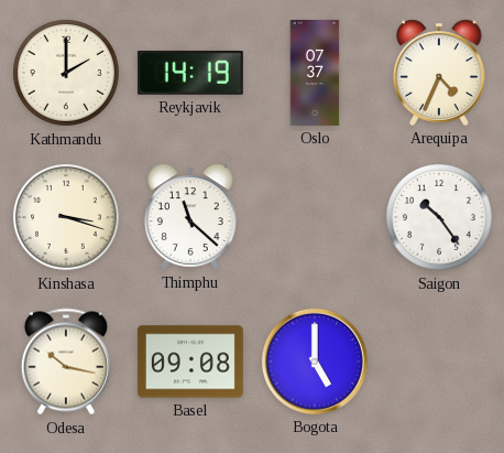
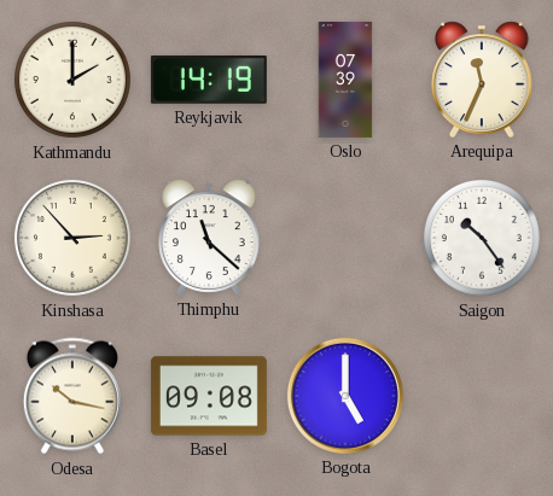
Oslo: 07:37 -> 07:39
Arequipa: 4:34 -> 11:34
Kinshasa: 3:18 -> 2:53
